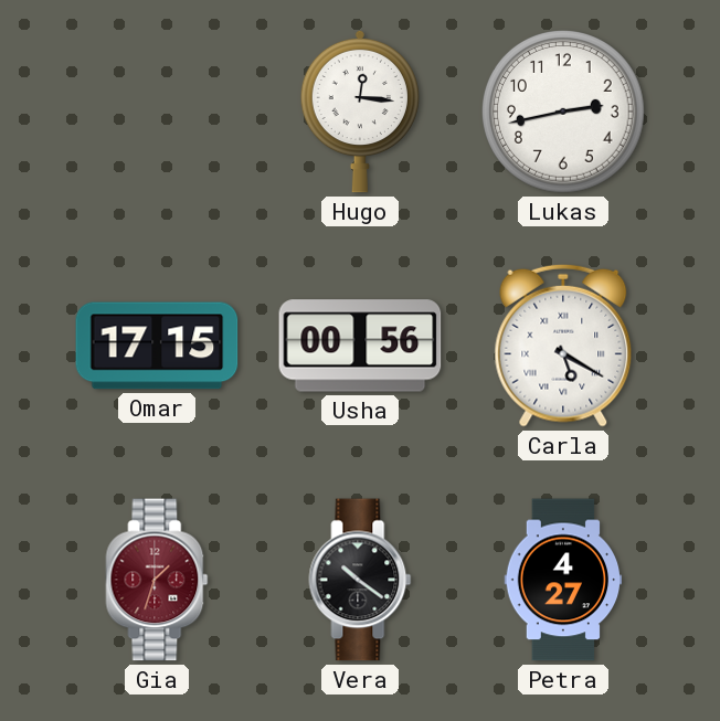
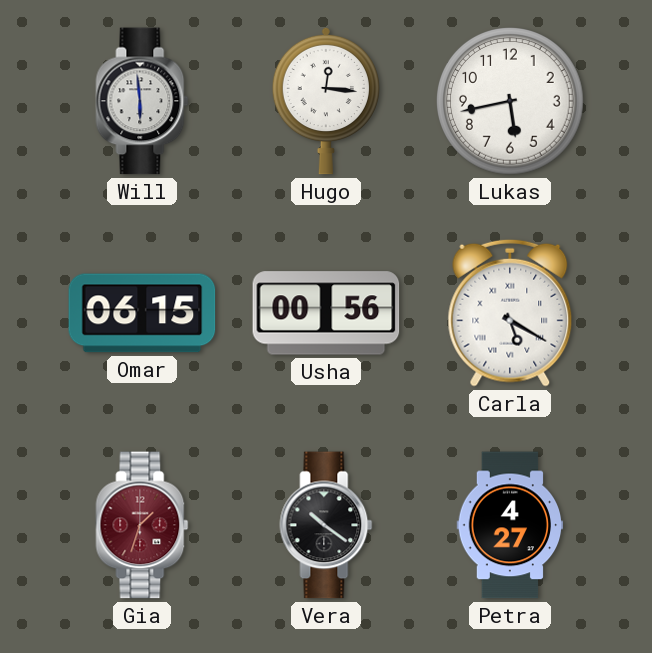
Will: none -> 5:59
Lukas: 2:43 -> 5:43
Omar: 17:15 -> 06:15
